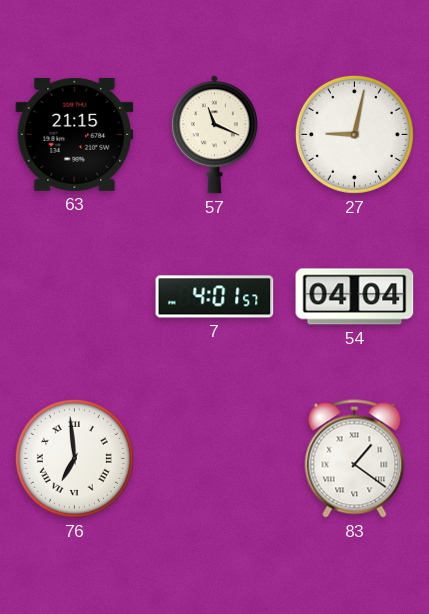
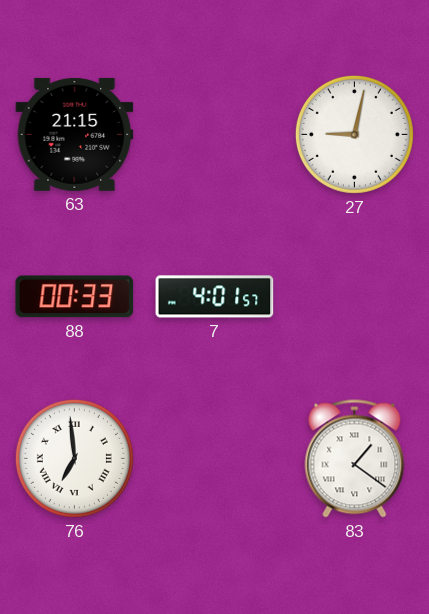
57: 11:19 -> none
88: none -> 00:33
54: 04:04 -> none
